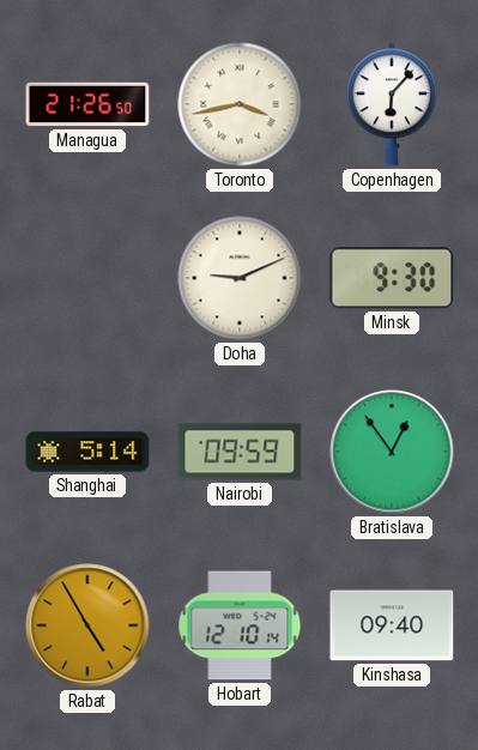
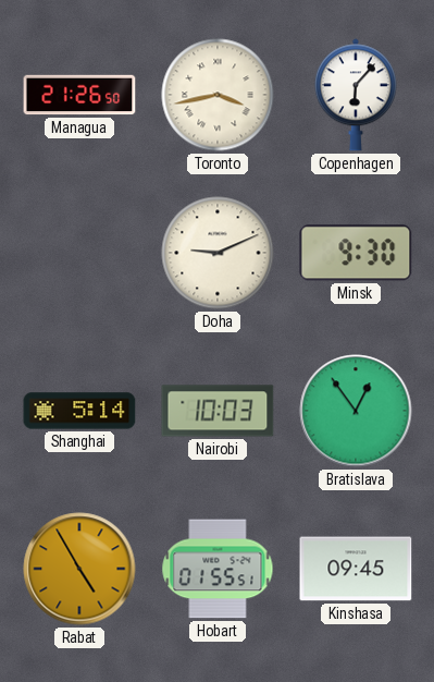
Nairobi: 09:59 -> 10:03
Hobart: 12:10 -> 01:55
Kinshasa: 09:40 -> 09:45
